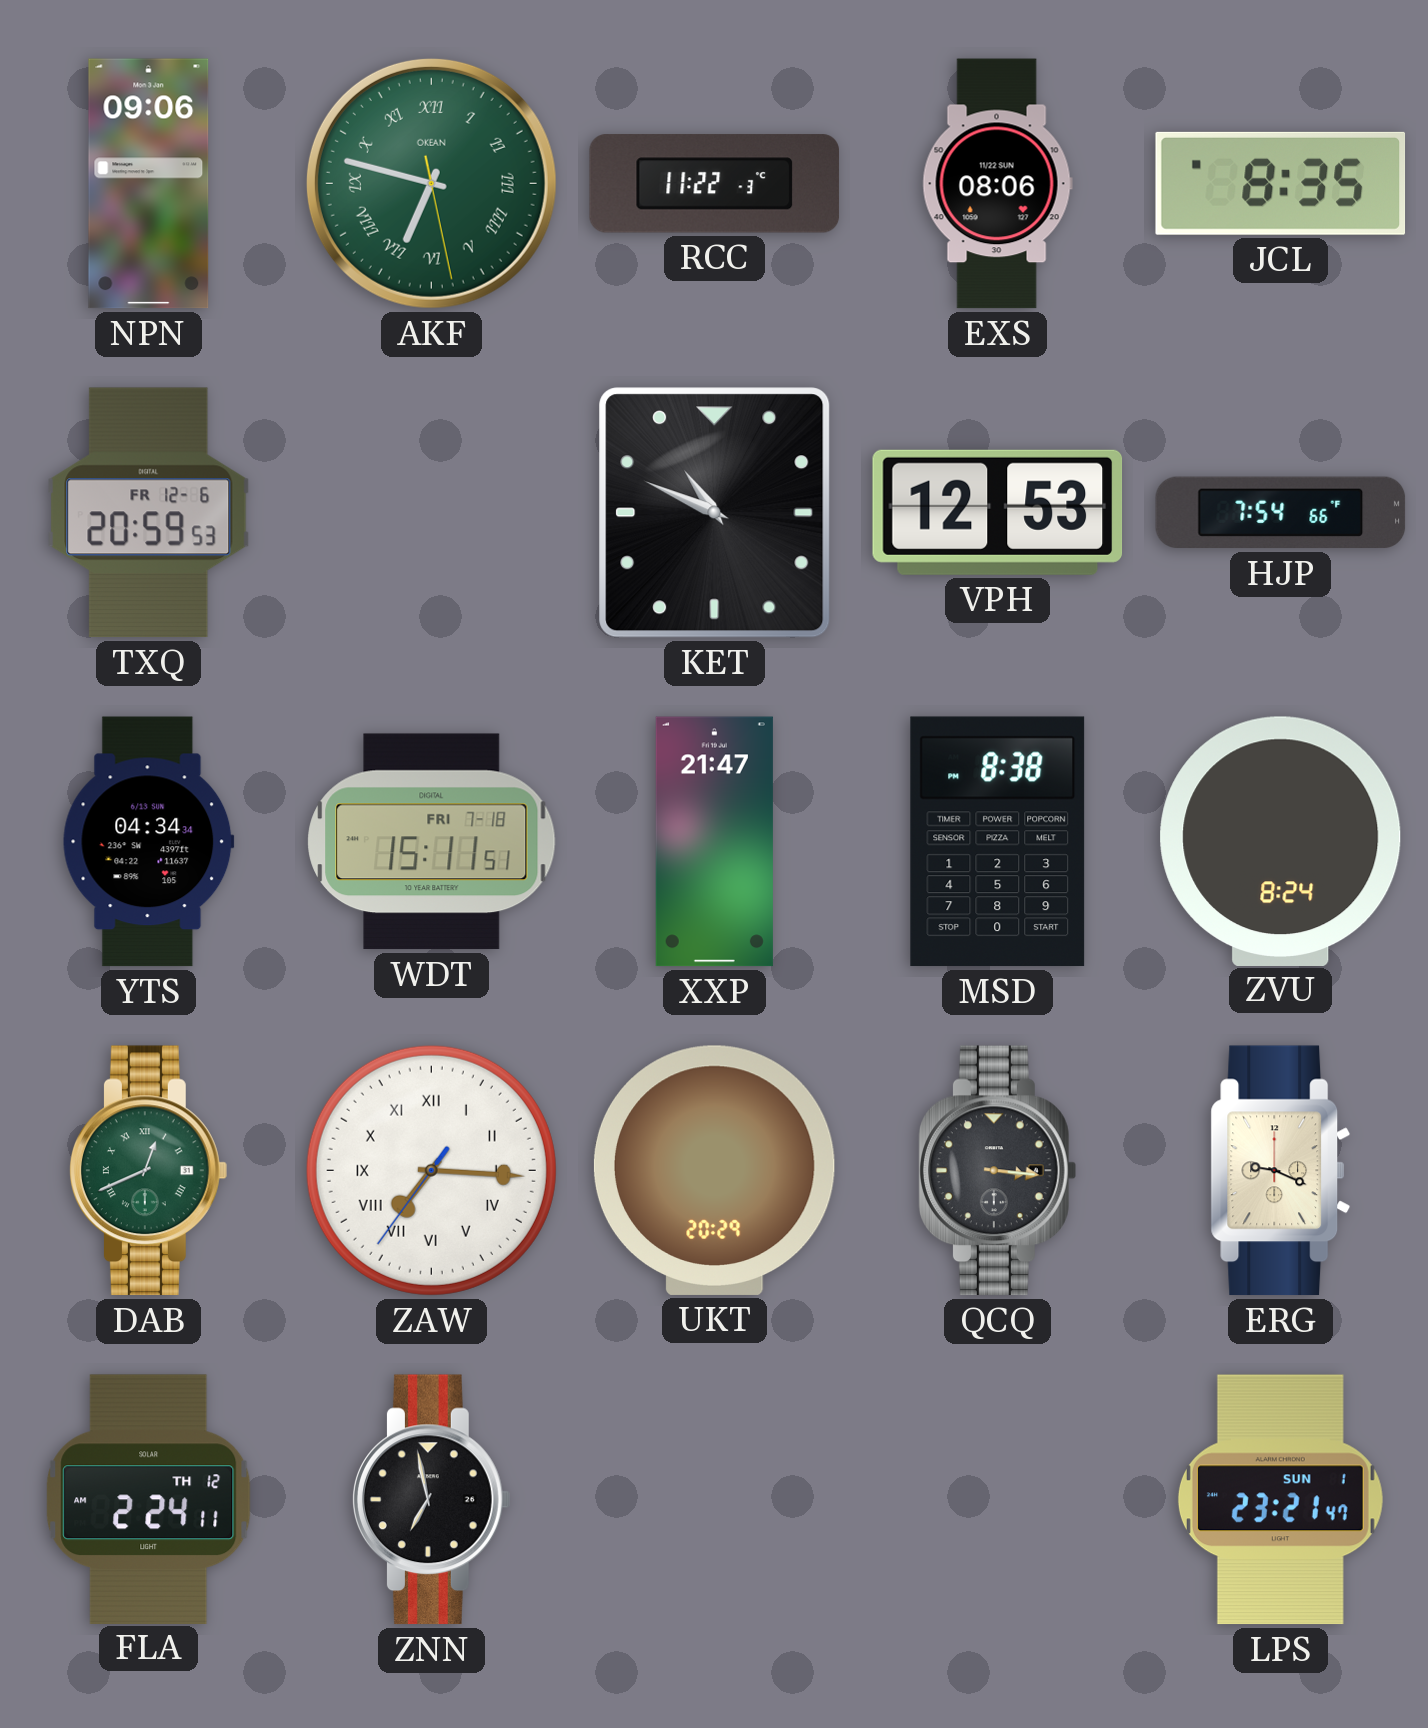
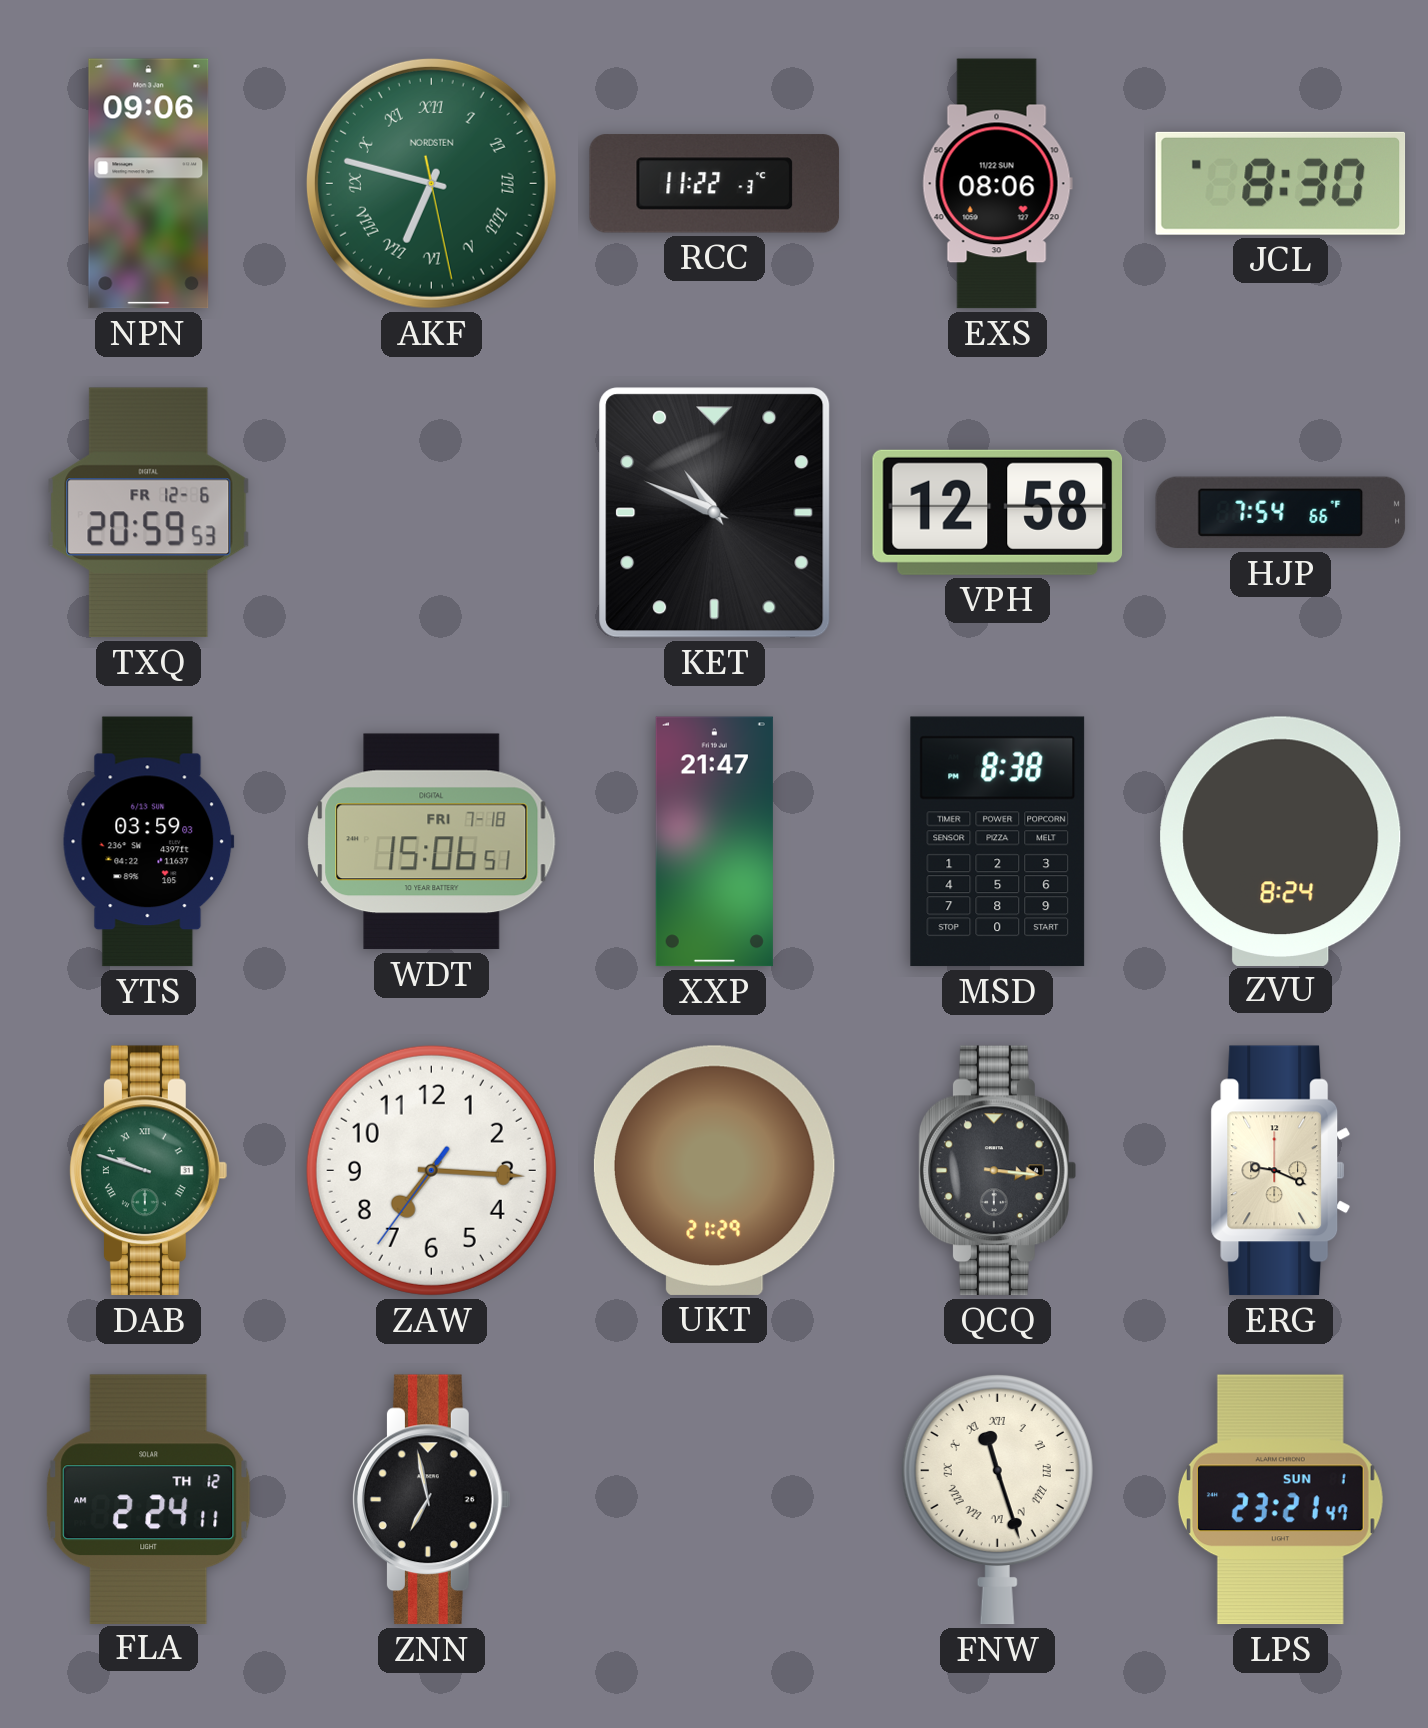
AKF brand: OKEAN -> NORDSTEN
JCL: 8:35 -> 8:30
VPH: 12:53 -> 12:58
YTS: 04:34 -> 03:59
WDT: 15:11 -> 15:06
DAB: 12:41 -> 9:48
ZAW numerals: Roman -> Arabic
UKT: 20:29 -> 21:29
FNW: none -> 11:27
